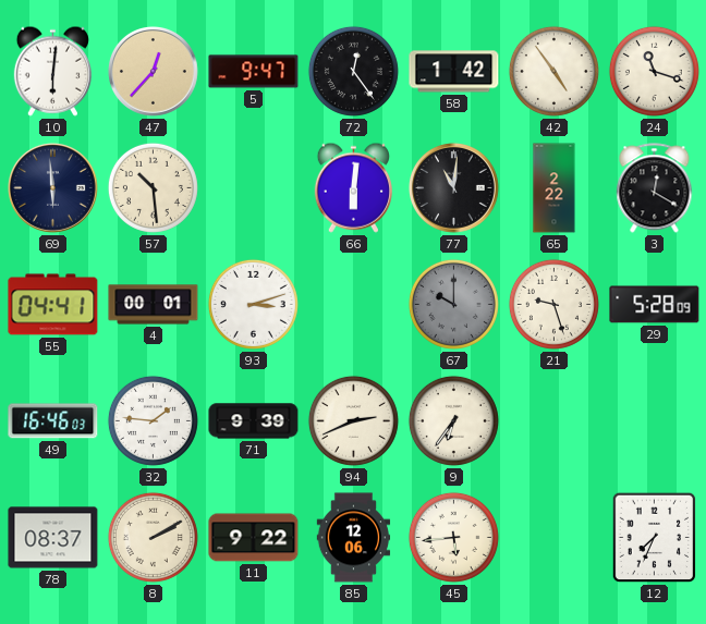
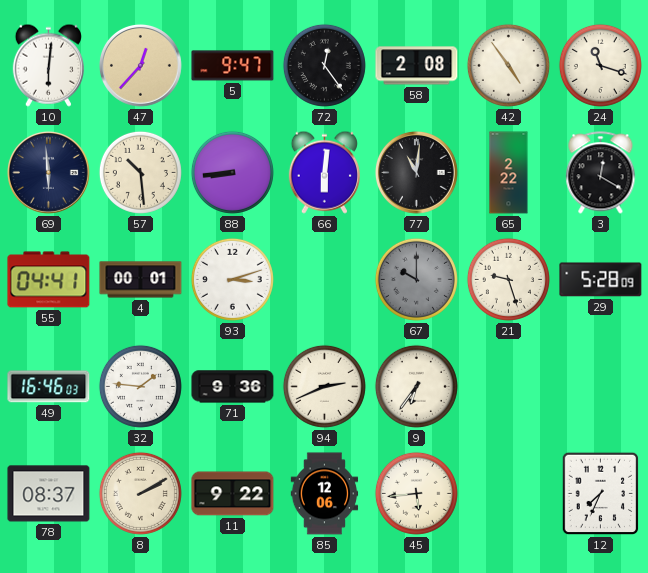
58: 1:42 -> 2:08
88: none -> 8:44
71: 9:39 -> 9:36
